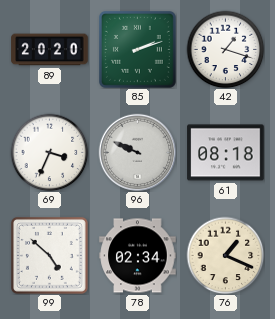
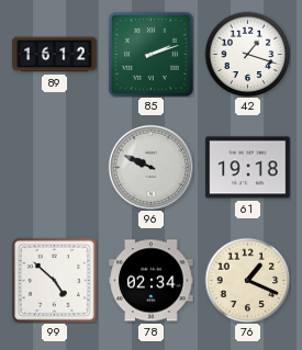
89: 20:20 -> 16:12
69: 3:34 -> none
61: 08:18 -> 19:18
